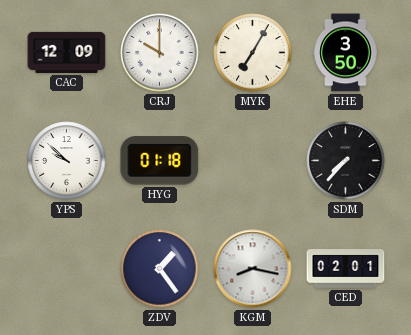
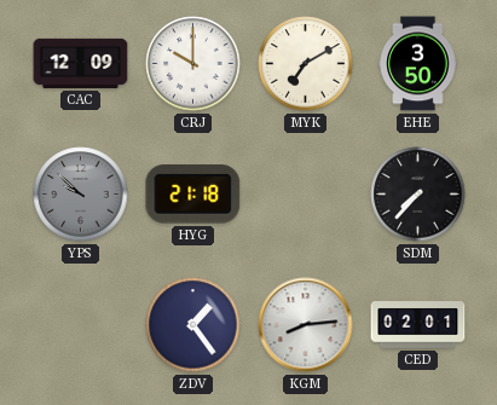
MYK: 7:05 -> 7:10
YPS dial: white -> grey
HYG: 01:18 -> 21:18
KGM: 8:17 -> 8:14
